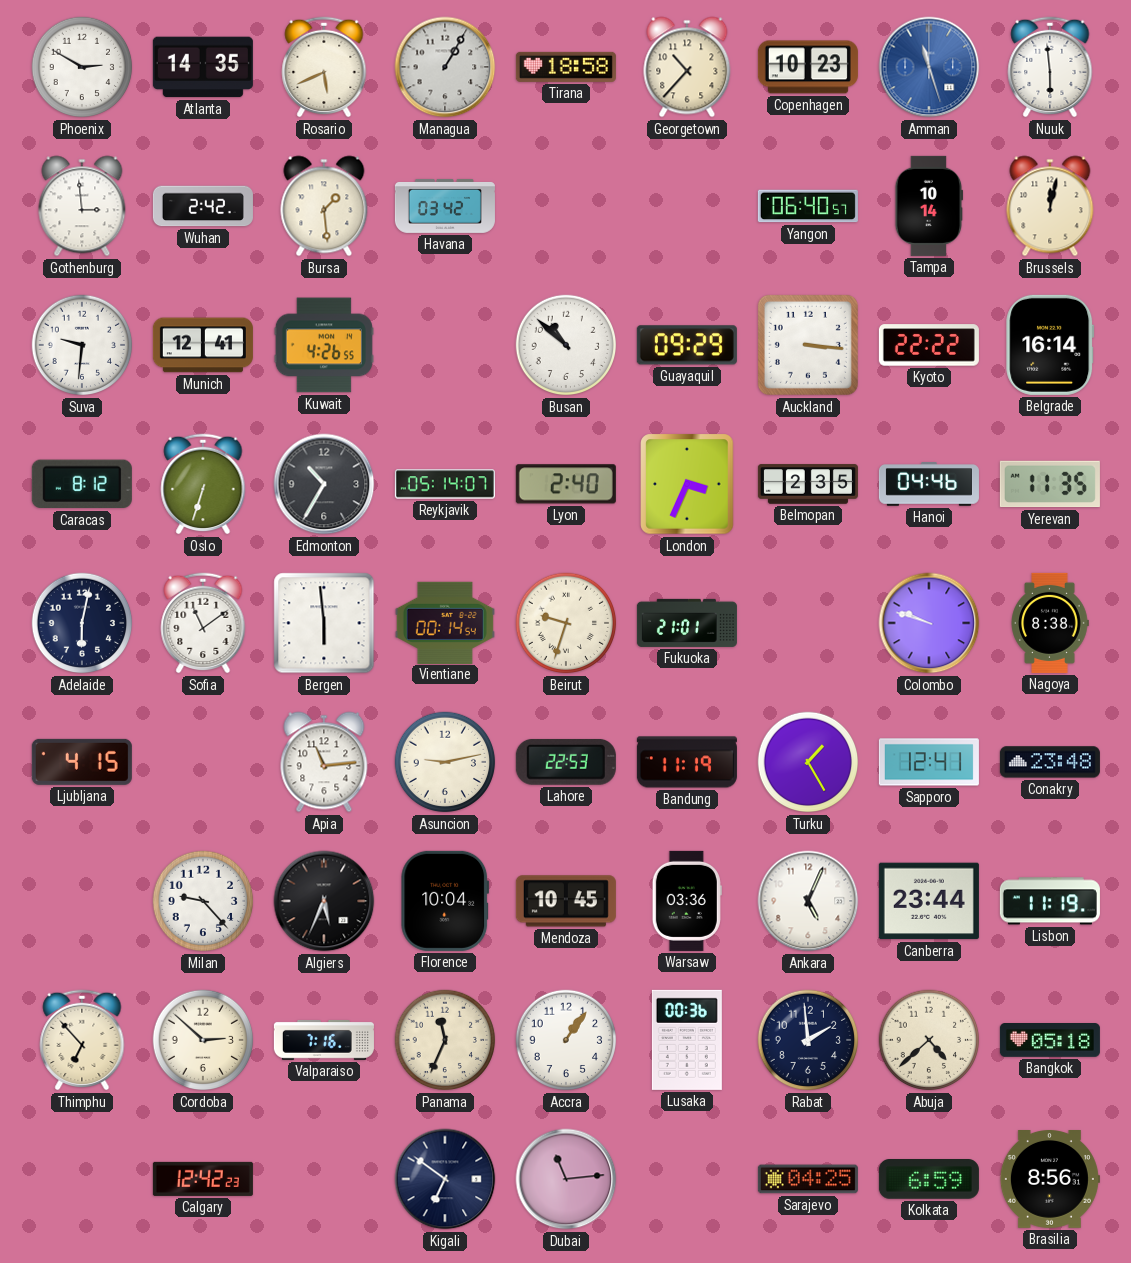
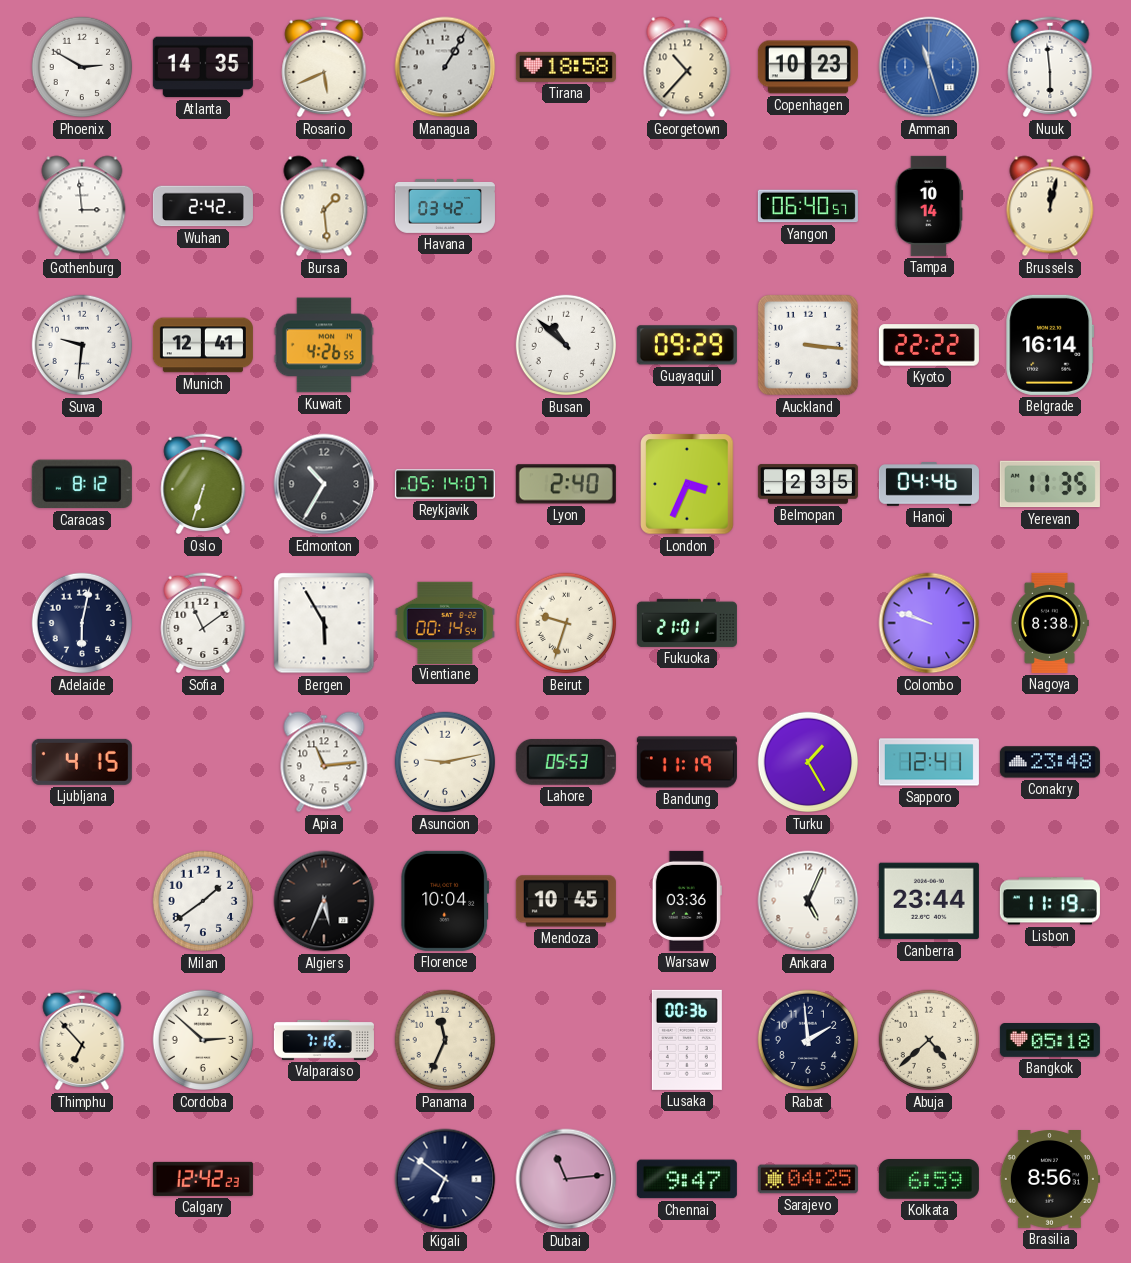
Bergen: 5:59 -> 5:55
Lahore: 22:53 -> 05:53
Milan: 9:23 -> 1:39
Accra: 1:06 -> none
Chennai: none -> 9:47
